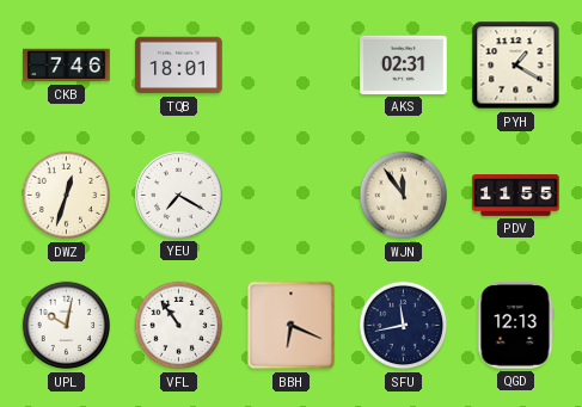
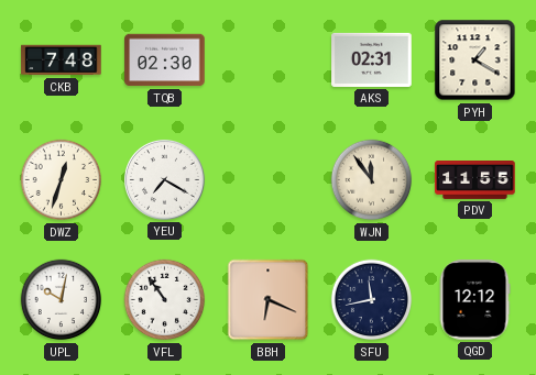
CKB: 7:46 -> 7:48
TQB: 18:01 -> 02:30
QGD: 12:13 -> 12:12
